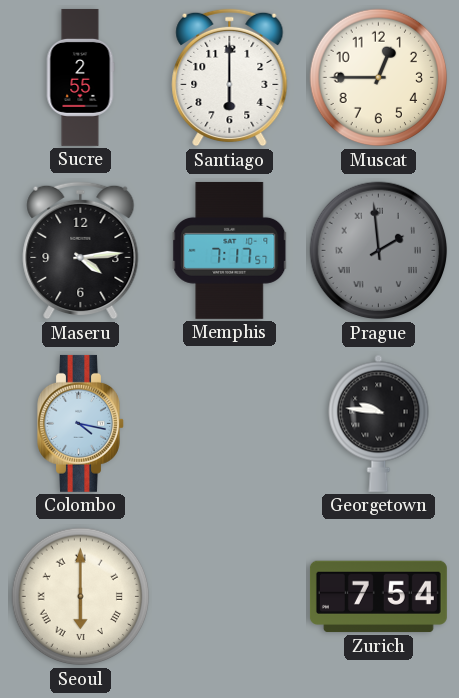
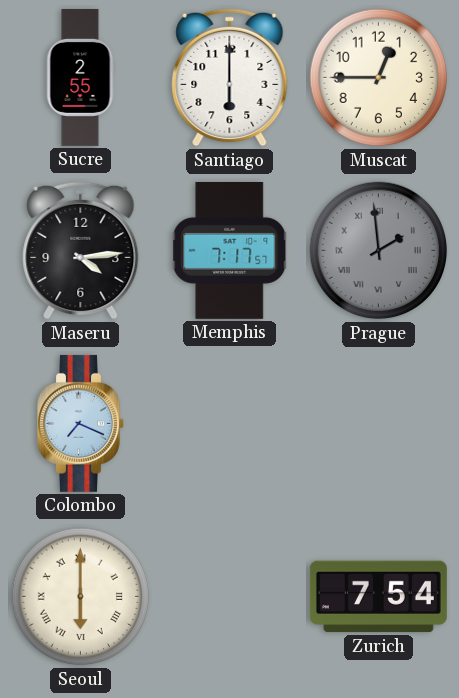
Colombo: 4:17 -> 7:19
Georgetown: 9:46 -> none
